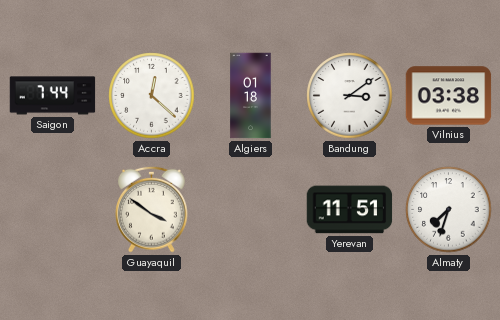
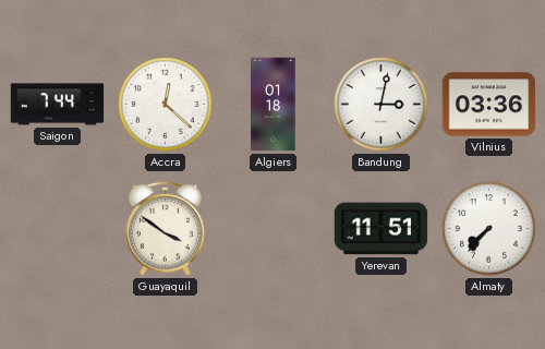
Bandung: 3:09 -> 3:02
Vilnius: 03:38 -> 03:36
Almaty: 7:33 -> 7:37
